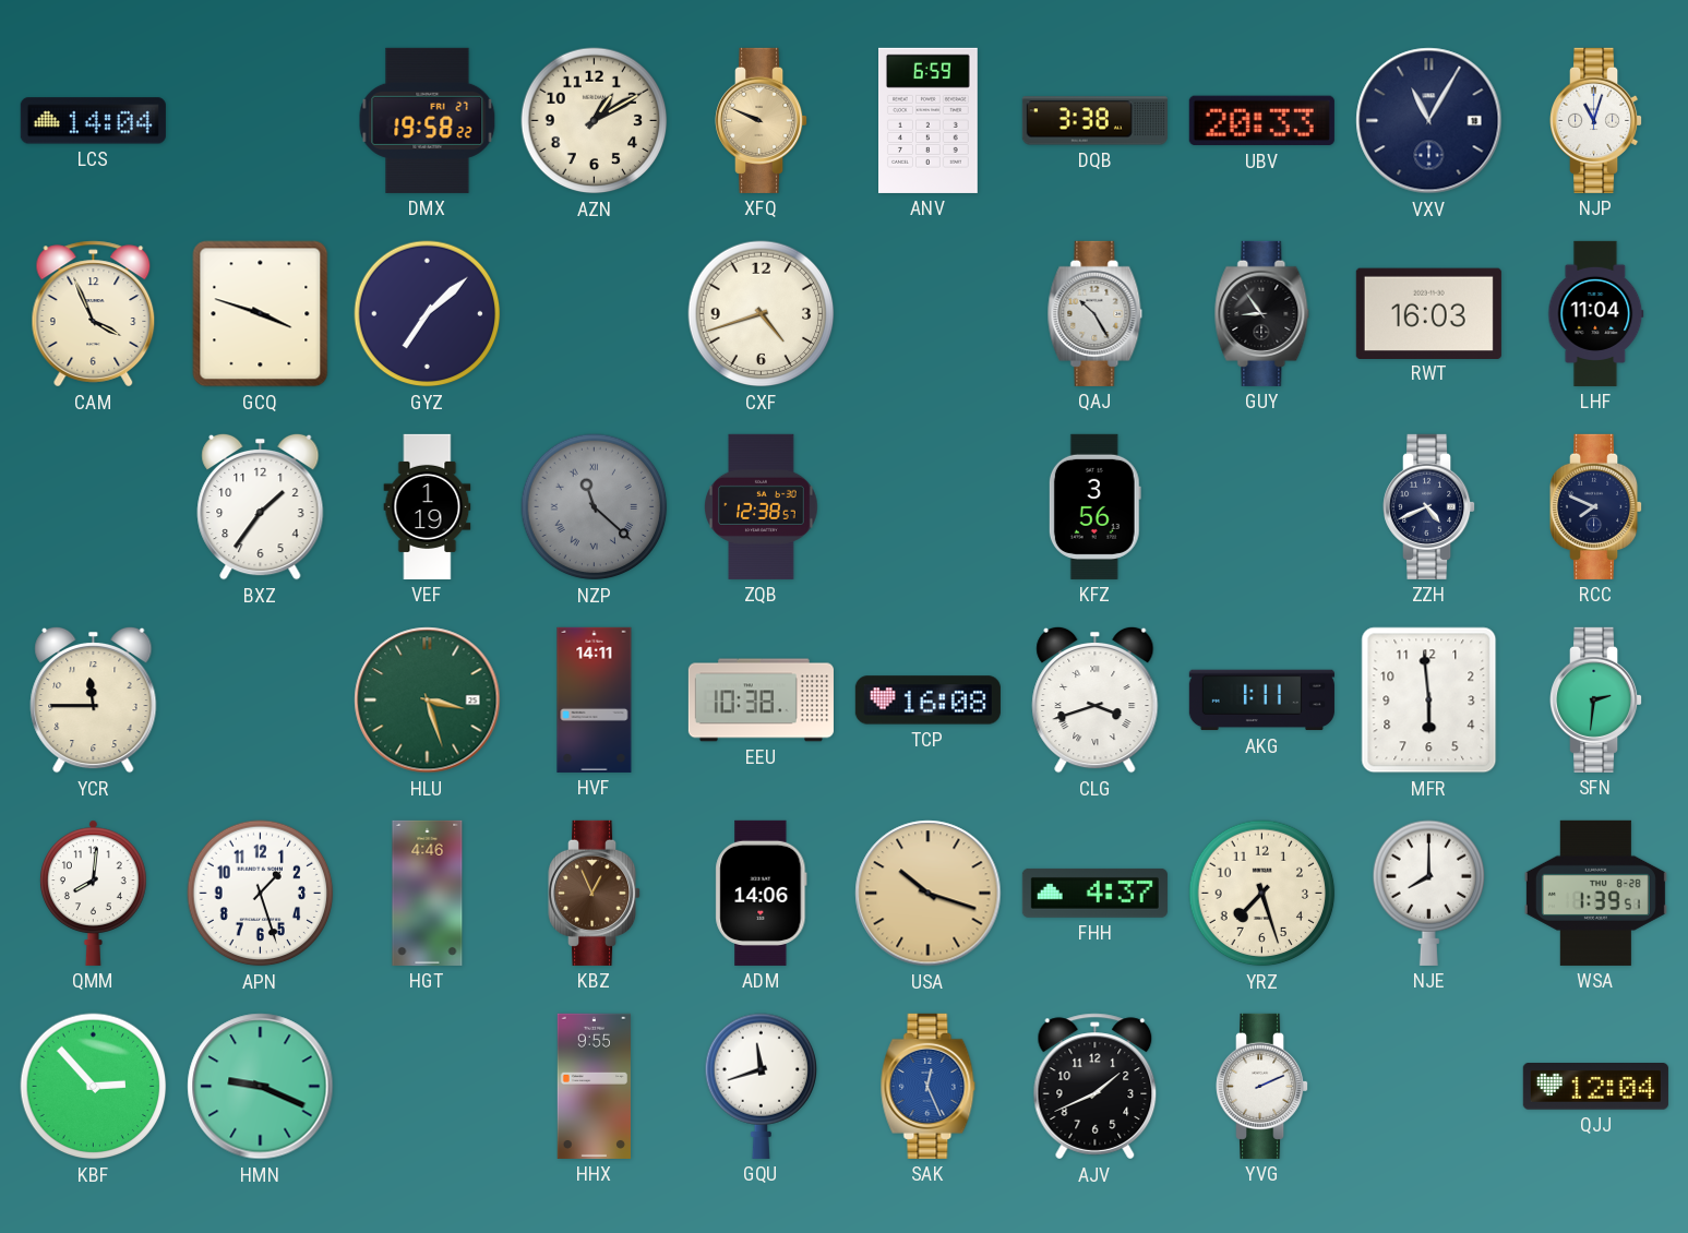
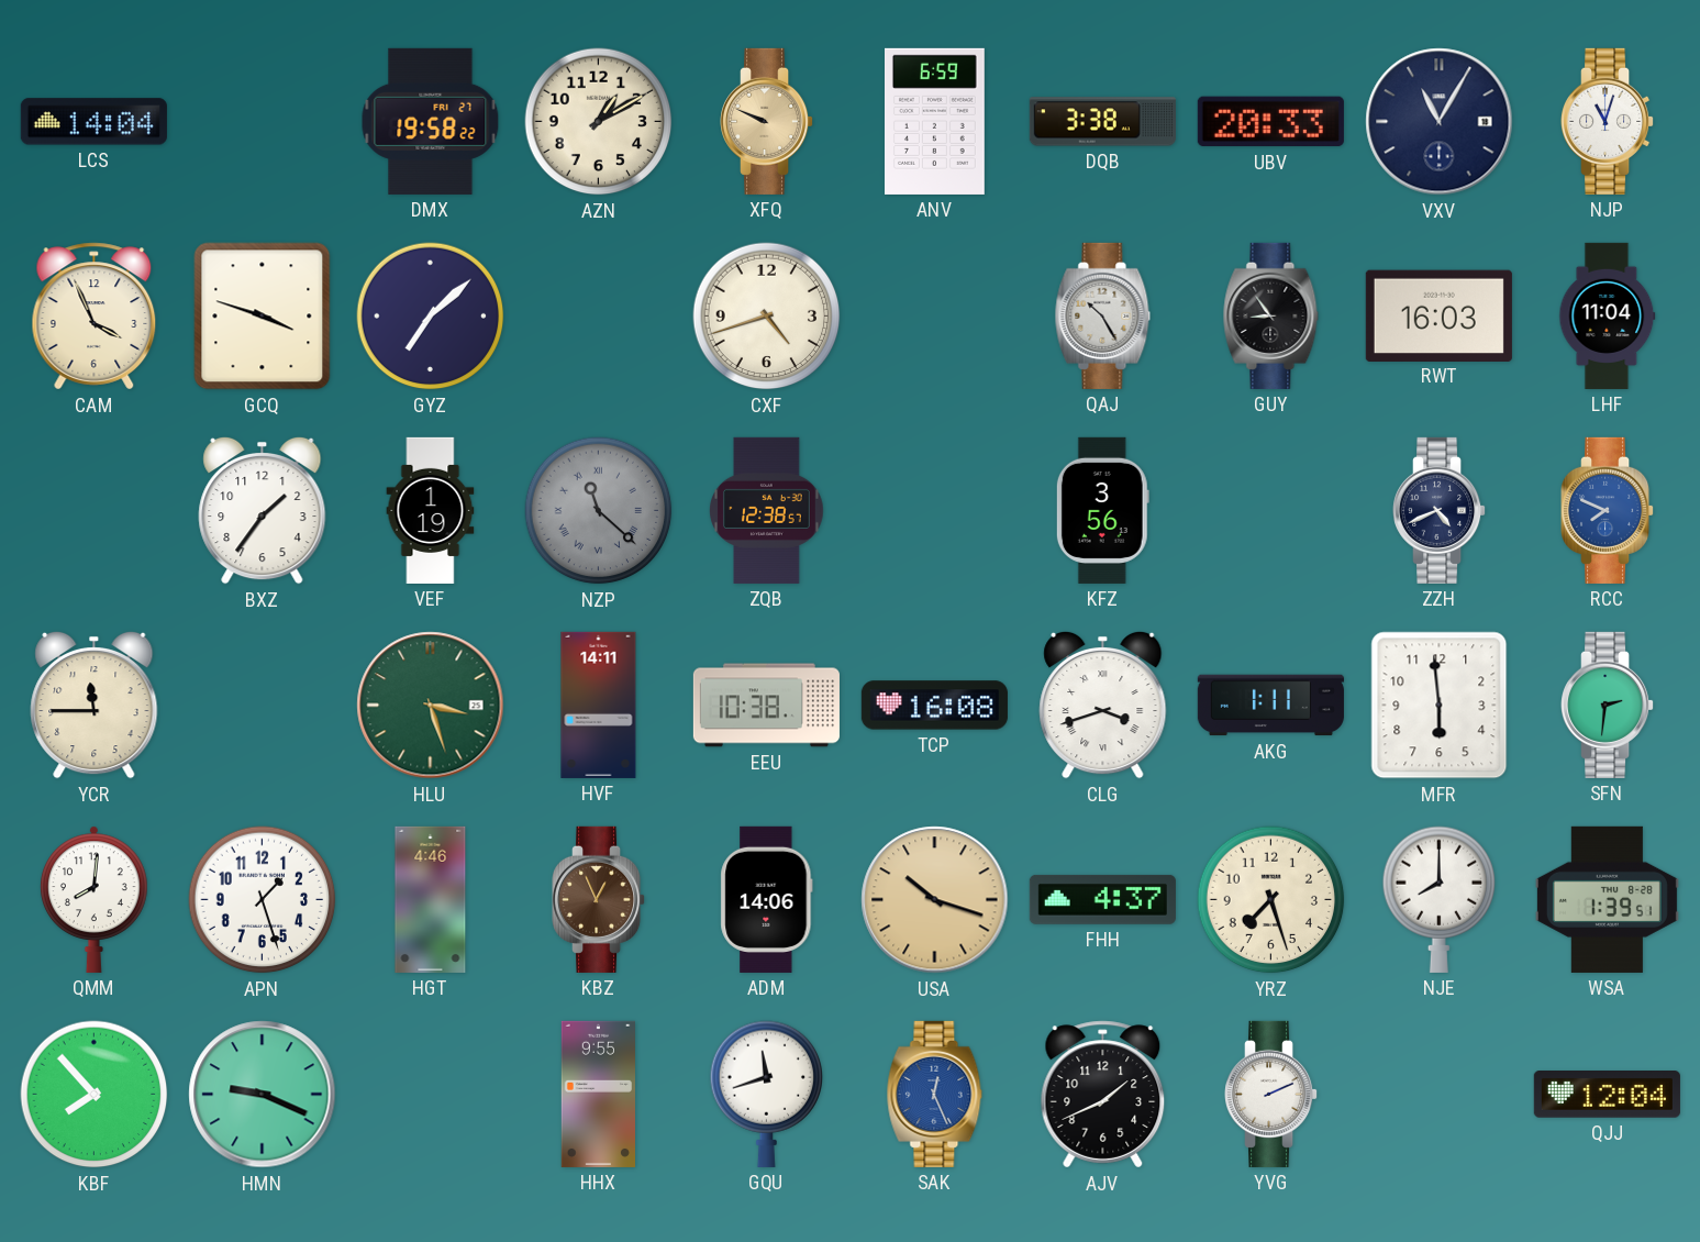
RCC dial: navy -> blue
KBF: 2:53 -> 7:53
